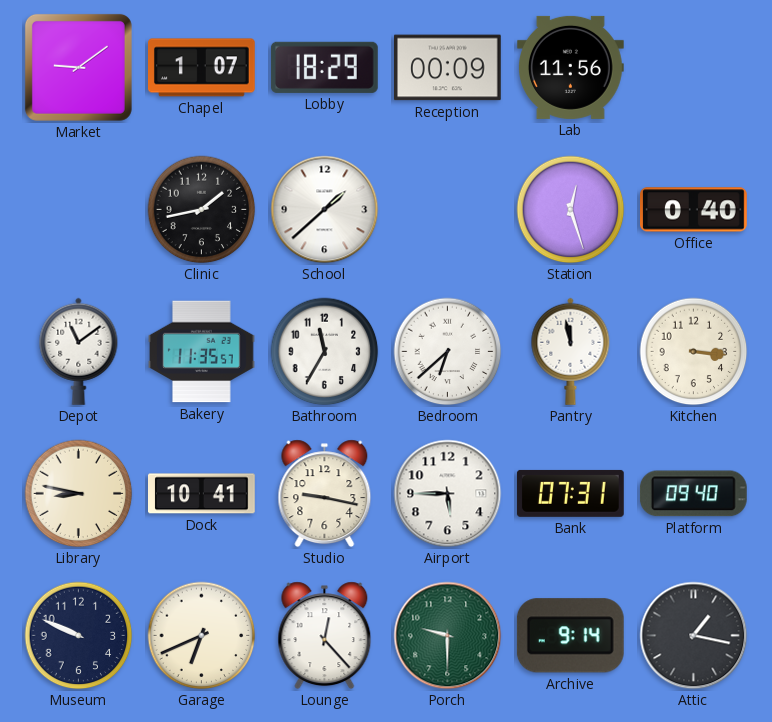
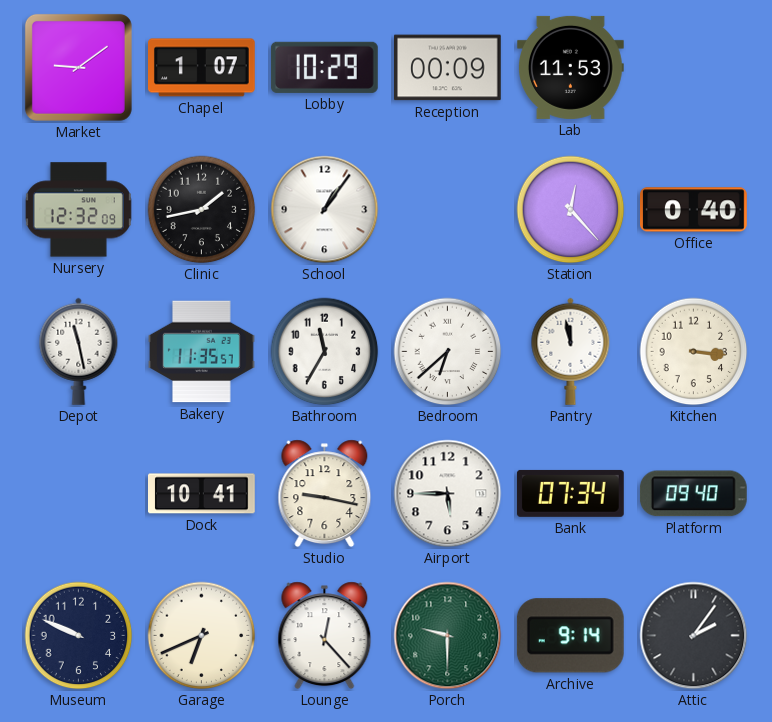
Lobby: 18:29 -> 10:29
Lab: 11:56 -> 11:53
Nursery: none -> 12:32
School: 1:38 -> 1:06
Station: 12:27 -> 12:23
Depot: 11:09 -> 11:28
Library: 8:47 -> none
Bank: 07:31 -> 07:34
Attic: 1:17 -> 2:06
